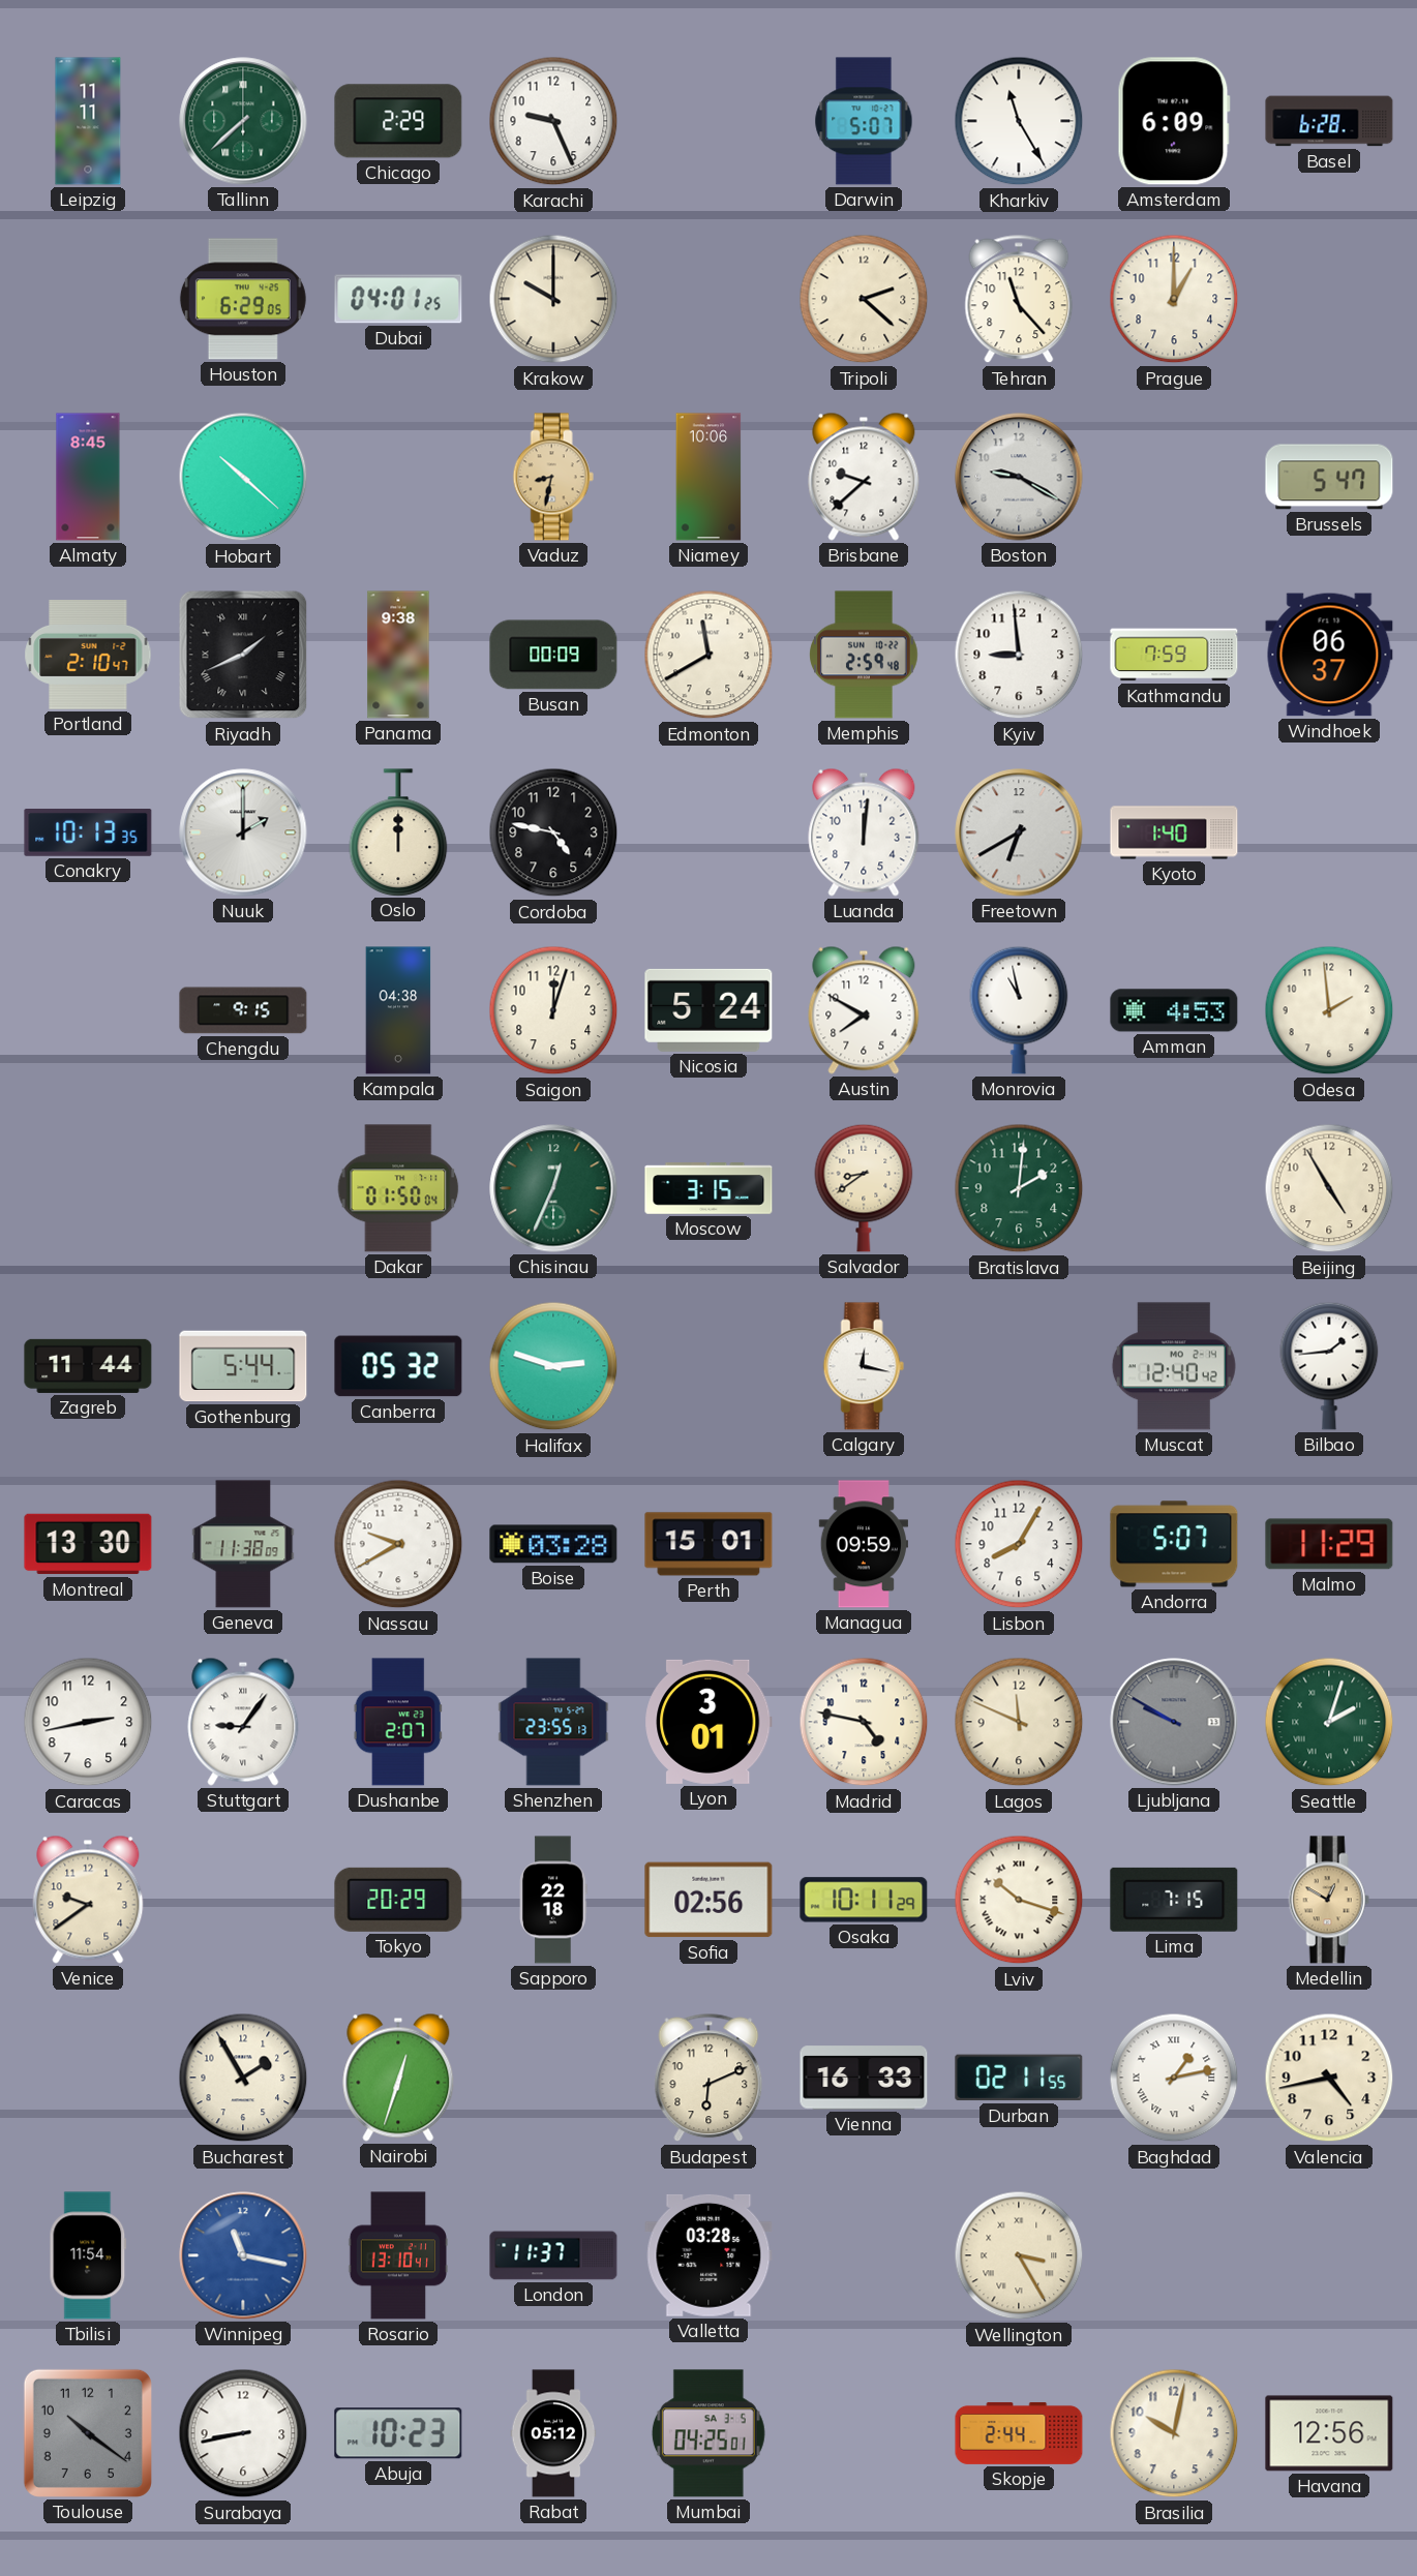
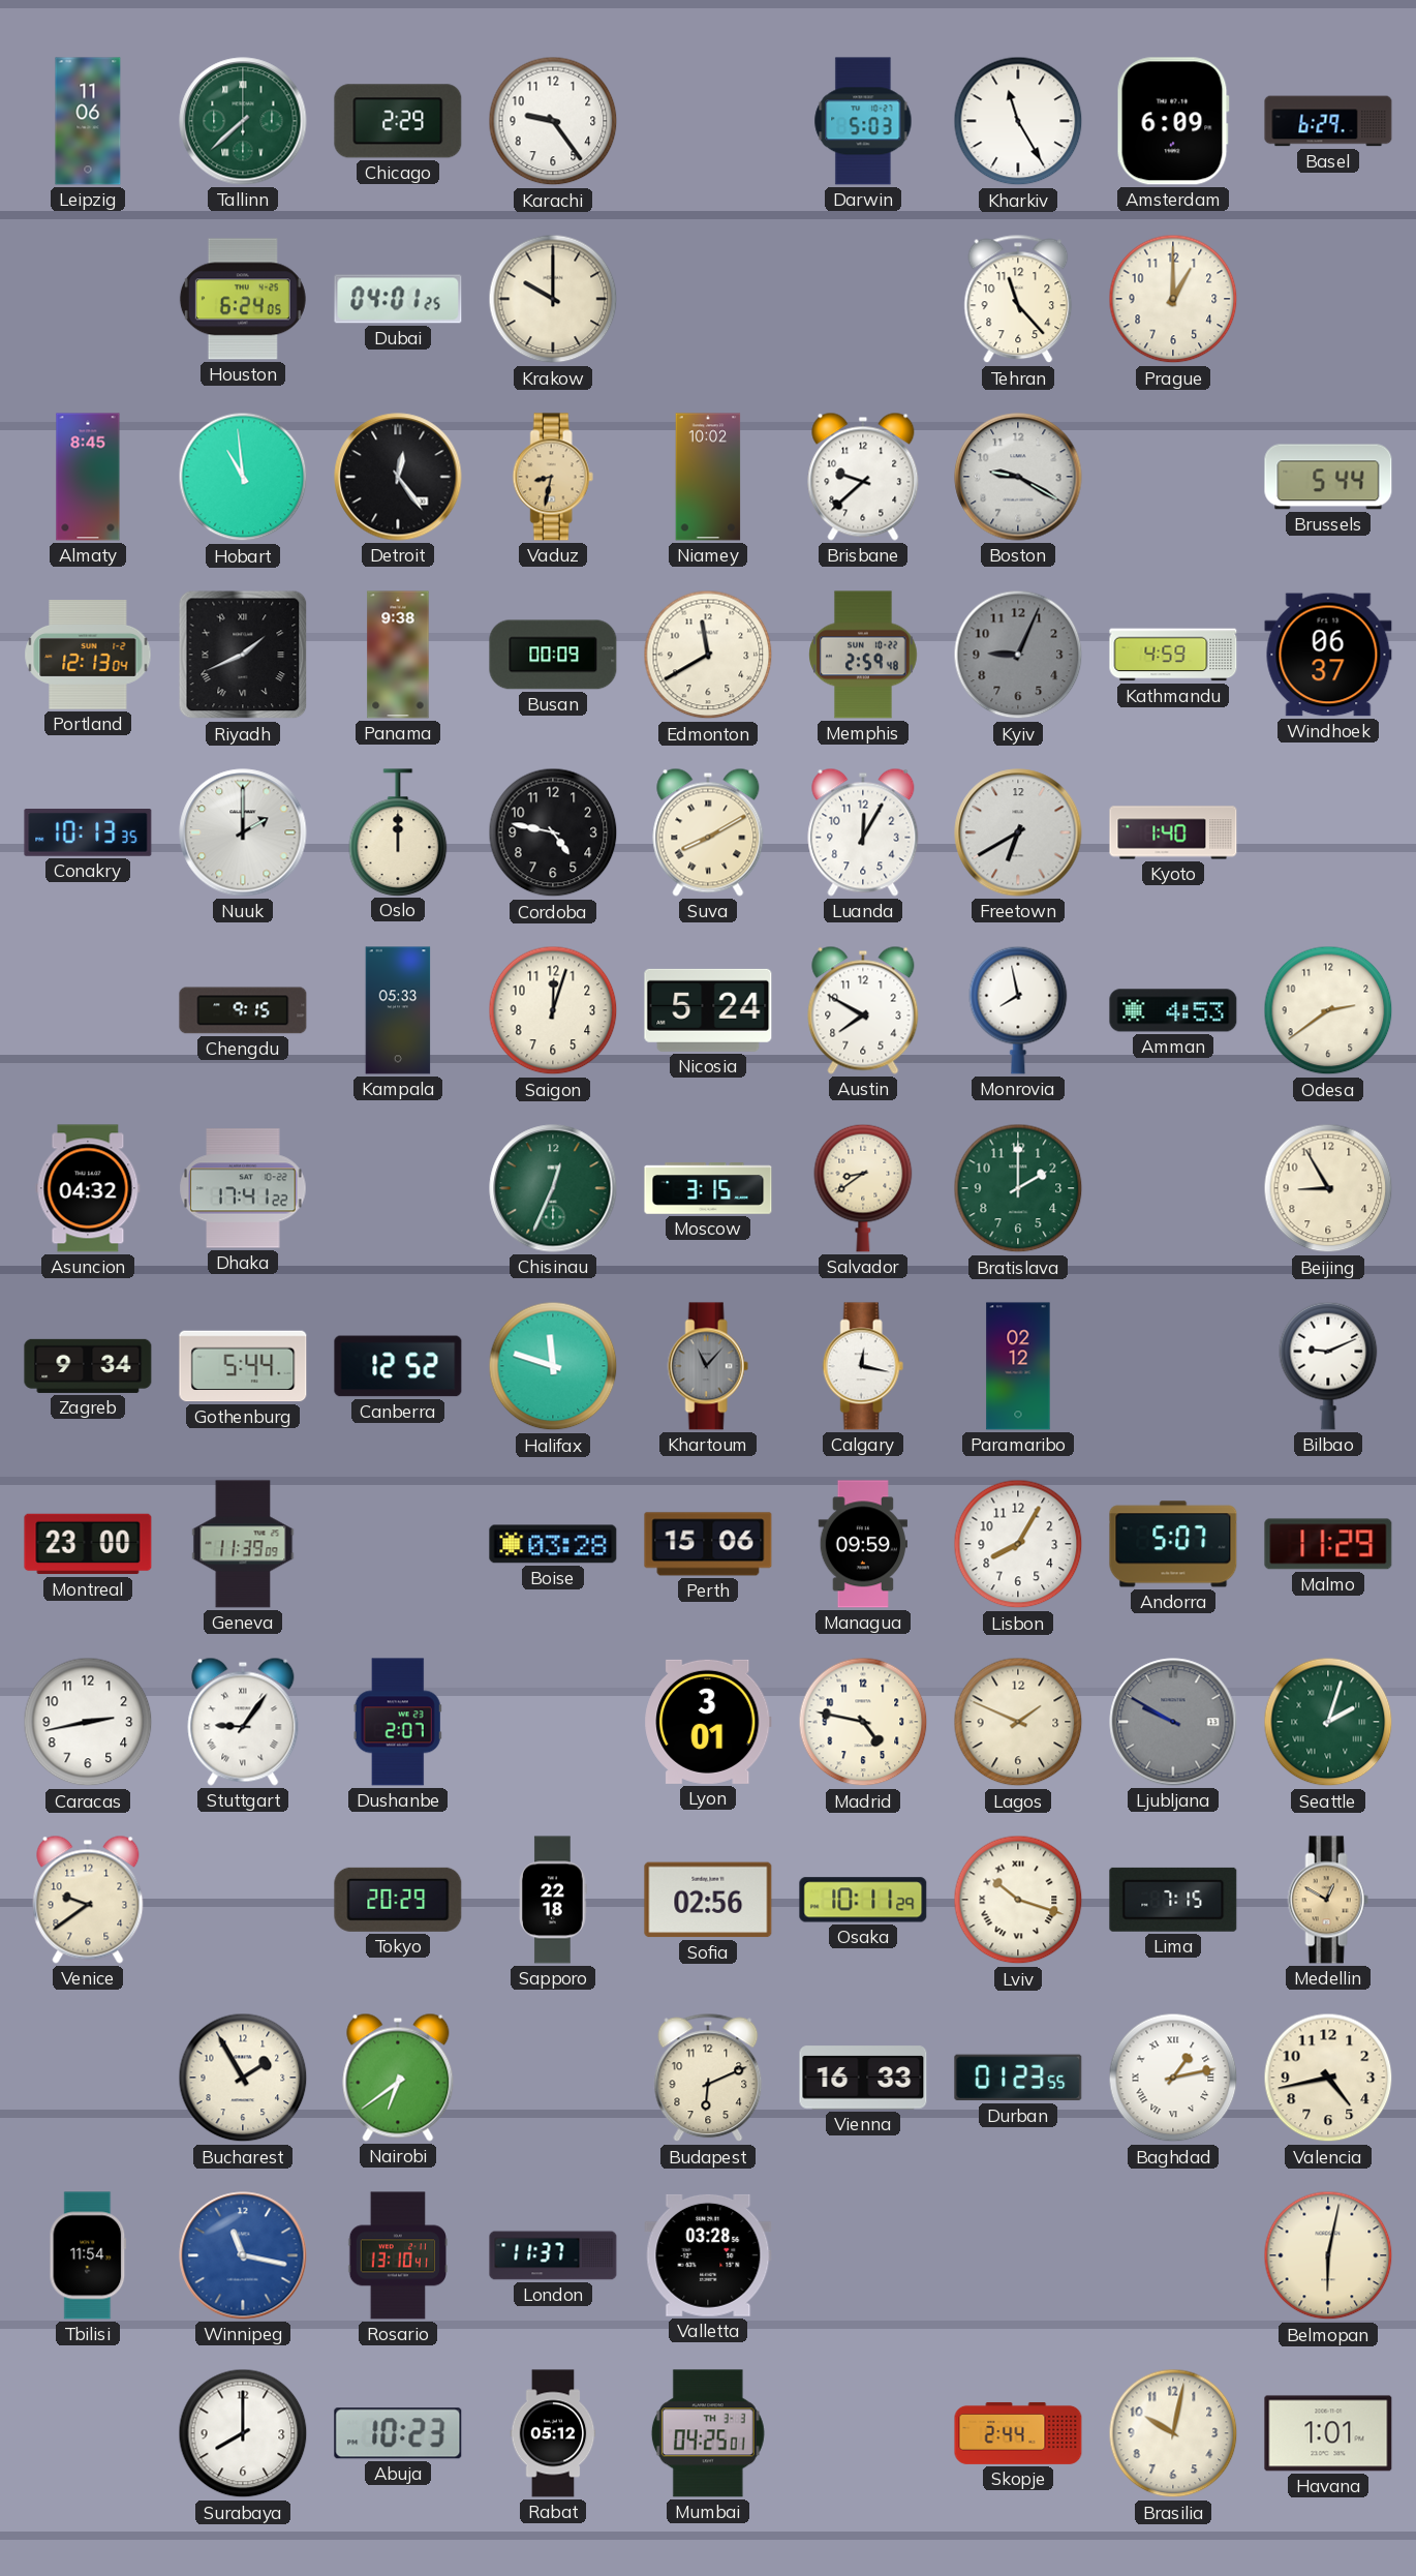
Leipzig: 11:11 -> 11:06
Karachi: 9:26 -> 9:24
Darwin: 5:07 -> 5:03
Basel: 6:28 -> 6:29
Houston: 6:29 -> 6:24
Tripoli: 2:22 -> none
Hobart: 10:22 -> 10:59
Detroit: none -> 12:24
Niamey: 10:06 -> 10:02
Brussels: 5:47 -> 5:44
Portland: 2:10 -> 12:13
Kyiv: 8:59 -> 9:04
Kyiv dial: white -> grey
Kathmandu: 7:59 -> 4:59
Suva: none -> 8:10
Luanda: 12:01 -> 12:05
Kampala: 04:38 -> 05:33
Monrovia: 10:58 -> 7:58
Odesa: 1:59 -> 2:39
Asuncion: none -> 04:32
Dhaka: none -> 17:41
Dakar: 01:50 -> none
Bratislava: 2:01 -> 2:00
Beijing: 4:55 -> 8:55
Zagreb: 11:44 -> 9:34
Canberra: 05:32 -> 12:52
Halifax: 2:48 -> 11:48
Khartoum: none -> 11:07
Paramaribo: none -> 02:12
Muscat: 12:40 -> none
Bilbao: 1:44 -> 9:11
Montreal: 13:30 -> 23:00
Geneva: 11:38 -> 11:39
Nassau: 9:40 -> none
Perth: 15:01 -> 15:06
Shenzhen: 23:55 -> none
Lagos: 11:49 -> 1:49
Nairobi: 12:33 -> 6:39
Durban: 02:11 -> 01:23
Wellington: 3:25 -> none
Belmopan: none -> 6:02
Toulouse: 10:21 -> none
Surabaya: 8:43 -> 8:00
Mumbai date: SA 3-5 -> TH 3-3
Havana: 12:56 -> 1:01
